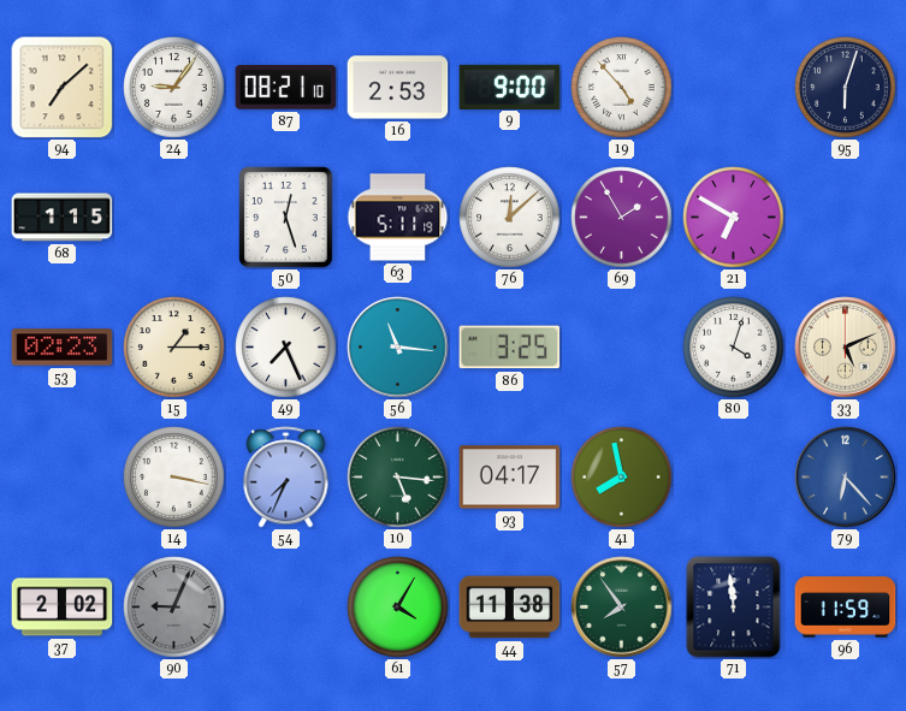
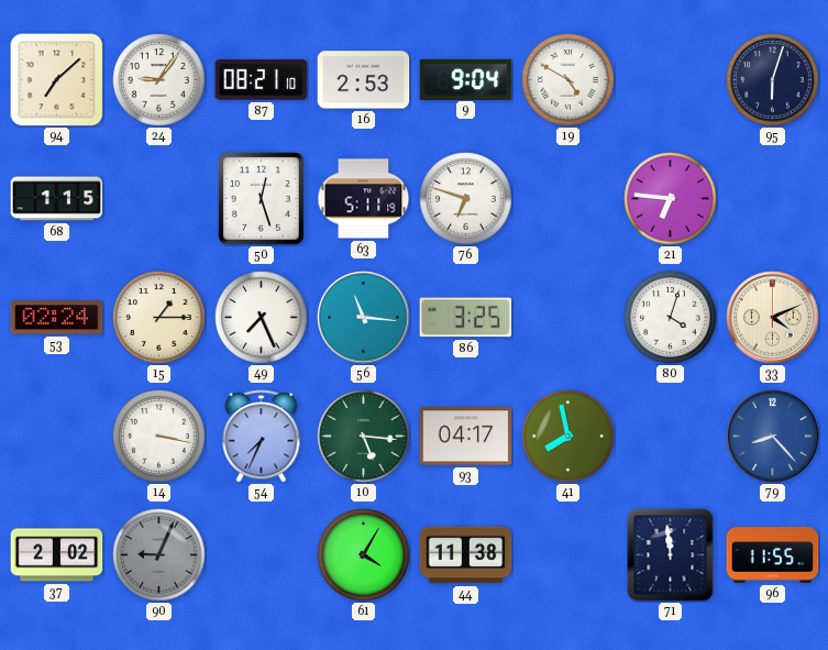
9: 9:00 -> 9:04
19: 4:53 -> 4:50
76: 12:08 -> 6:48
69: 1:55 -> none
21: 6:50 -> 6:46
53: 02:23 -> 02:24
33: 5:11 -> 4:11
79: 6:23 -> 8:23
57: 7:54 -> none
96: 11:59 -> 11:55
